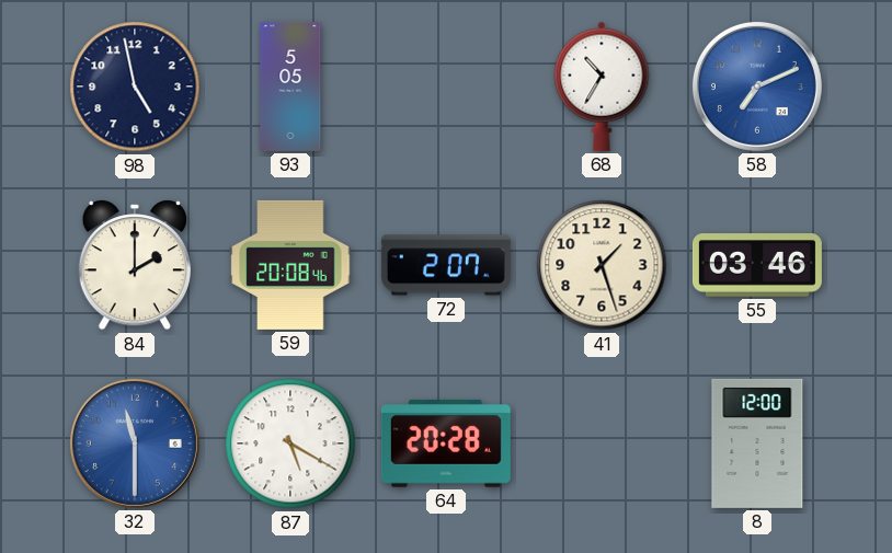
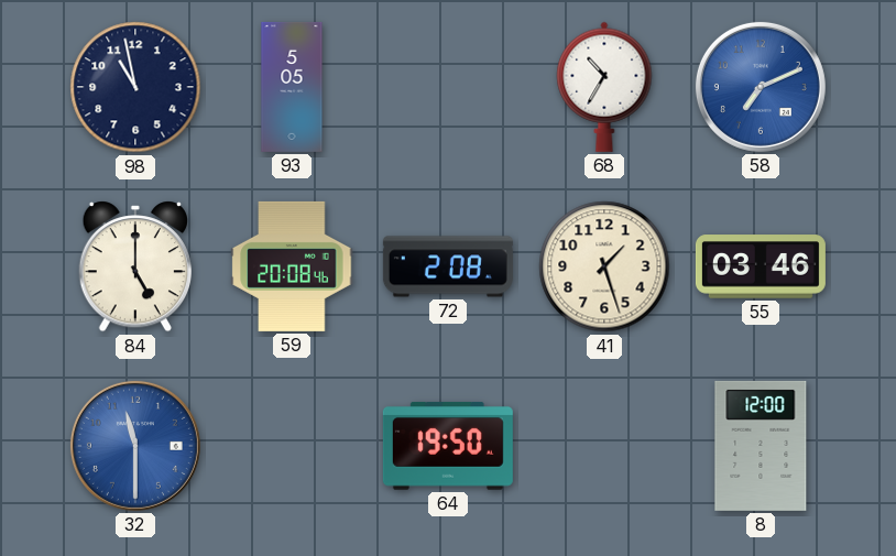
98: 4:58 -> 10:58
84: 2:00 -> 5:00
72: 2:07 -> 2:08
87: 5:20 -> none
64: 20:28 -> 19:50
